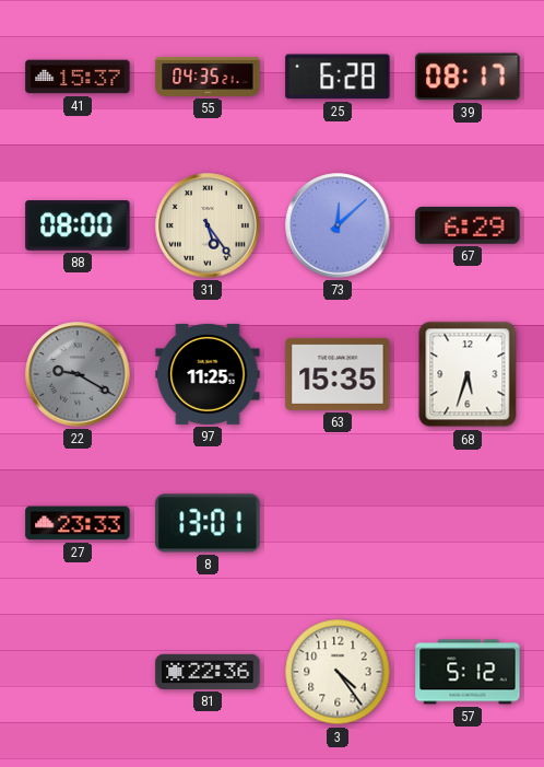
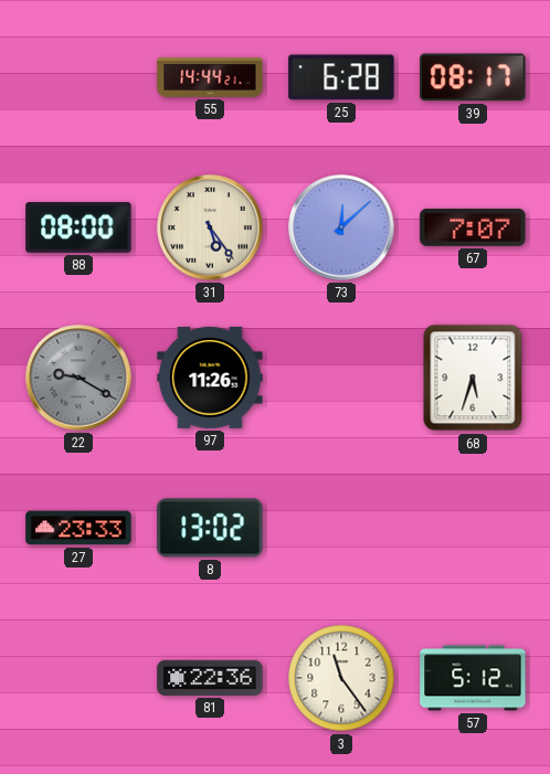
41: 15:37 -> none
55: 04:35 -> 14:44
67: 6:29 -> 7:07
97: 11:25 -> 11:26
63: 15:35 -> none
8: 13:01 -> 13:02
3: 4:24 -> 11:24
